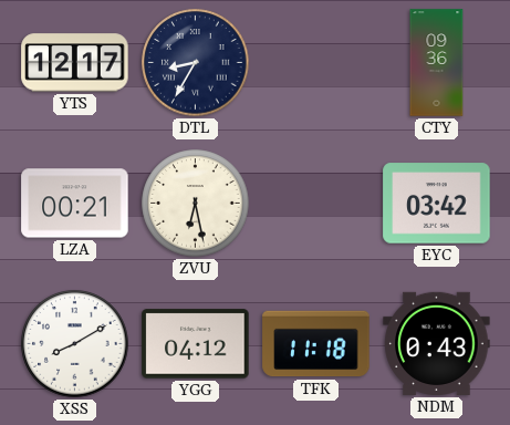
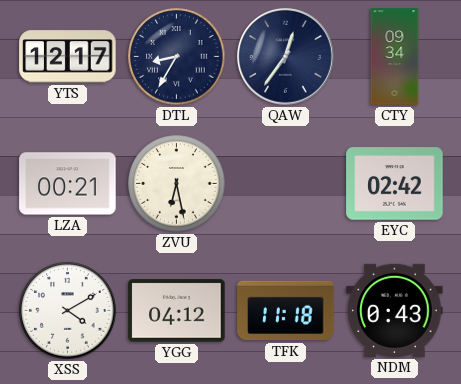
QAW: none -> 12:36
CTY: 09:36 -> 09:34
EYC: 03:42 -> 02:42
XSS: 8:10 -> 4:10
